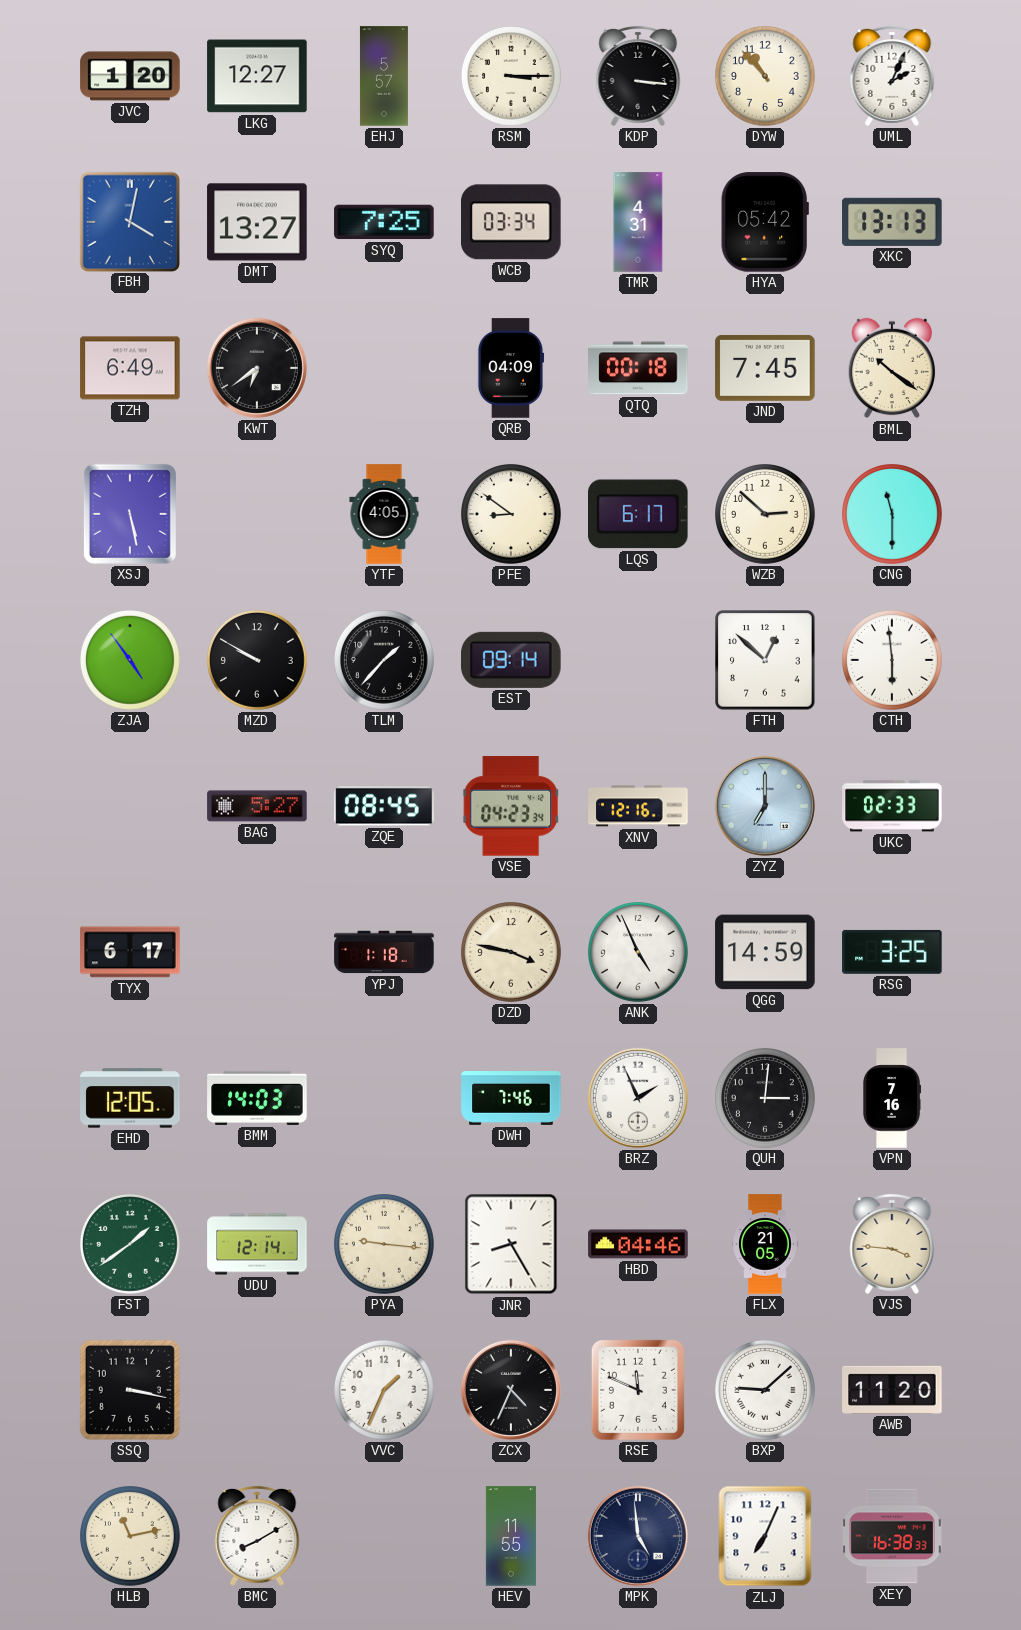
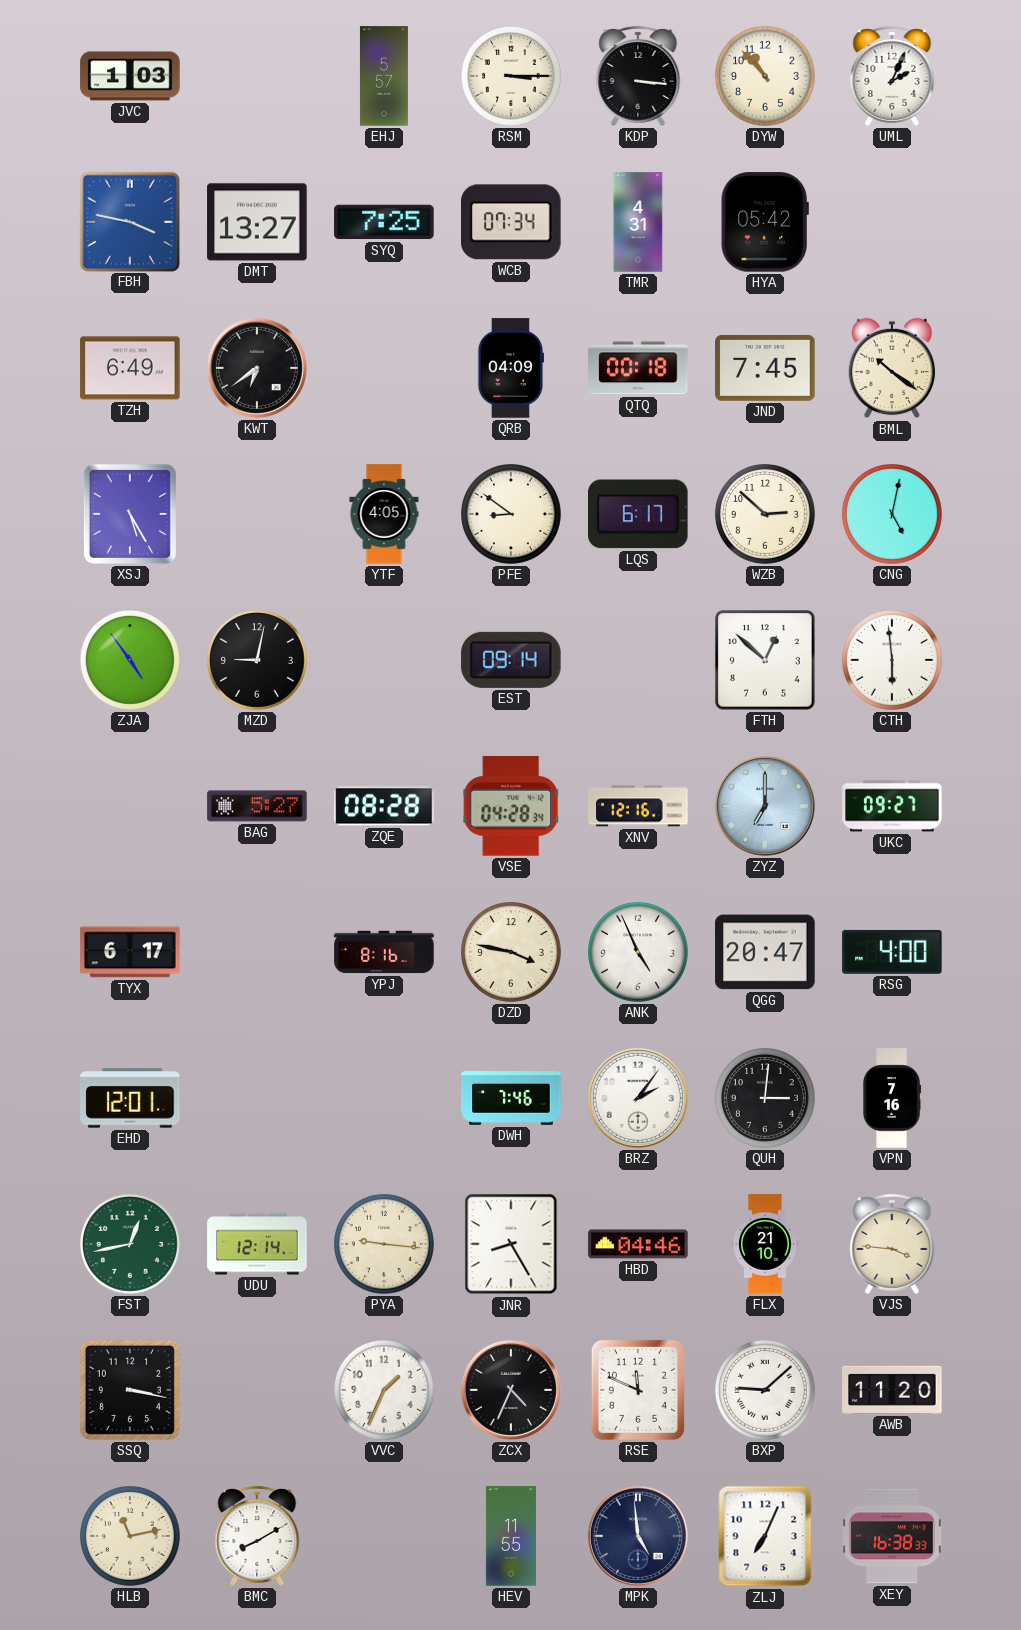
JVC: 1:20 -> 1:03
LKG: 12:27 -> none
FBH: 4:02 -> 3:47
WCB: 03:34 -> 07:34
XKC: 13:13 -> none
XSJ: 5:28 -> 5:25
CNG: 11:30 -> 5:02
MZD: 9:50 -> 9:02
TLM: 1:37 -> none
ZQE: 08:45 -> 08:28
VSE: 04:23 -> 04:28
UKC: 02:33 -> 09:27
YPJ: 1:18 -> 8:16
QGG: 14:59 -> 20:47
RSG: 3:25 -> 4:00
EHD: 12:05 -> 12:01
BMM: 14:03 -> none
BRZ: 1:56 -> 2:06
FST: 1:39 -> 12:43
FLX: 21:05 -> 21:10
